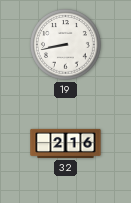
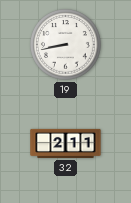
32: 2:16 -> 2:11
